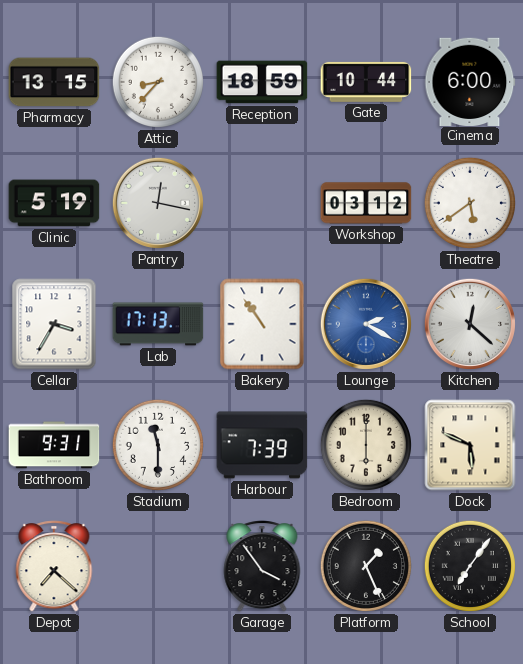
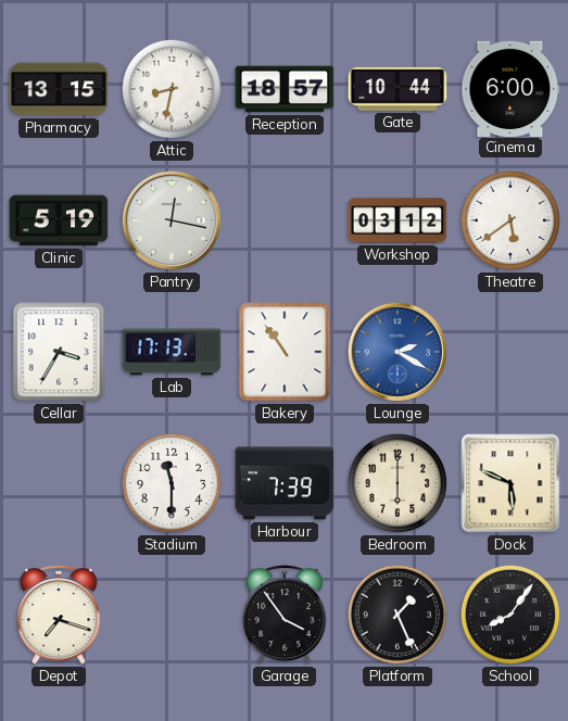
Attic: 8:37 -> 8:32
Reception: 18:59 -> 18:57
Kitchen: 12:22 -> none
Bathroom: 9:31 -> none
Depot: 7:22 -> 7:18
School: 7:06 -> 8:06
